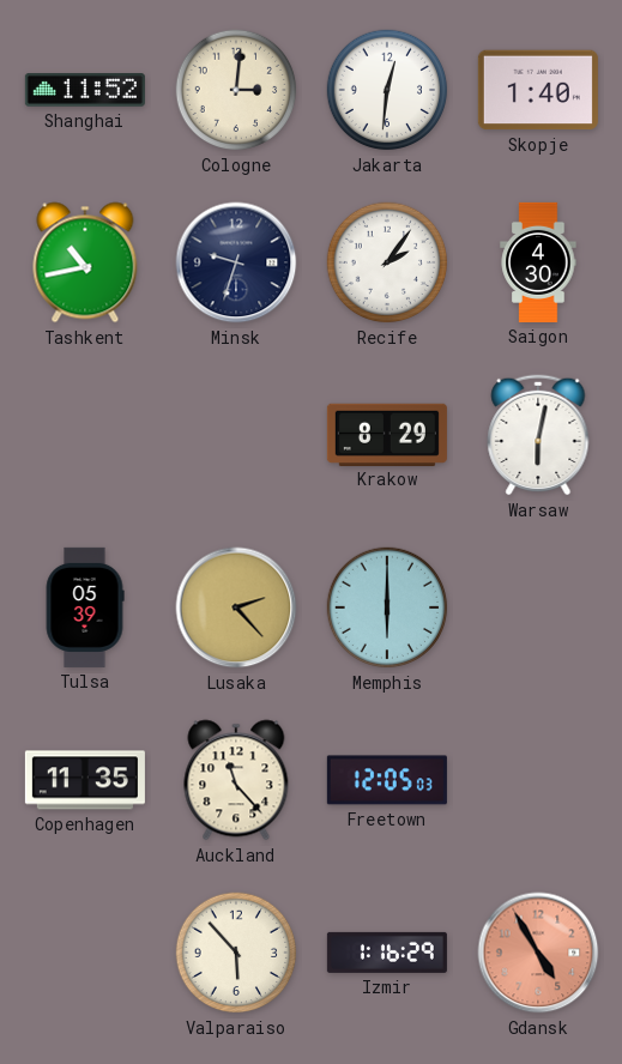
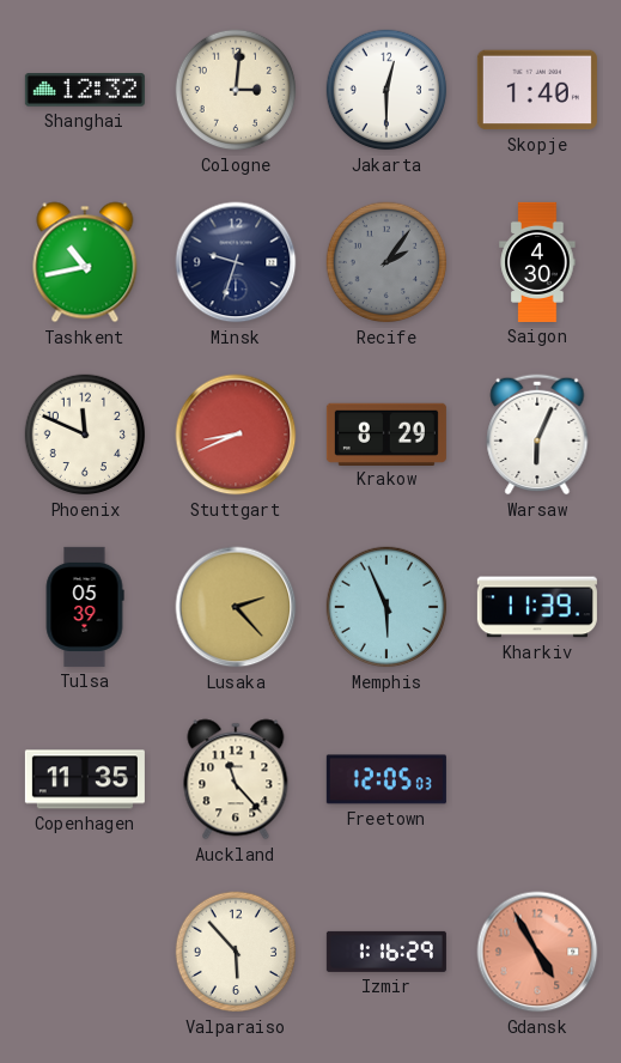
Shanghai: 11:52 -> 12:32
Jakarta: 12:31 -> 12:30
Recife dial: white -> grey
Phoenix: none -> 11:49
Stuttgart: none -> 8:41
Warsaw: 6:02 -> 6:04
Memphis: 6:00 -> 5:56
Kharkiv: none -> 11:39
